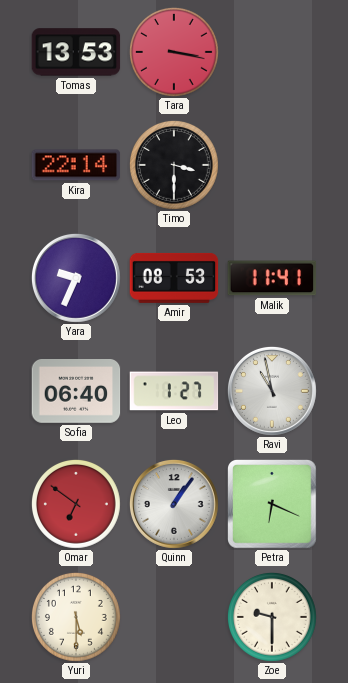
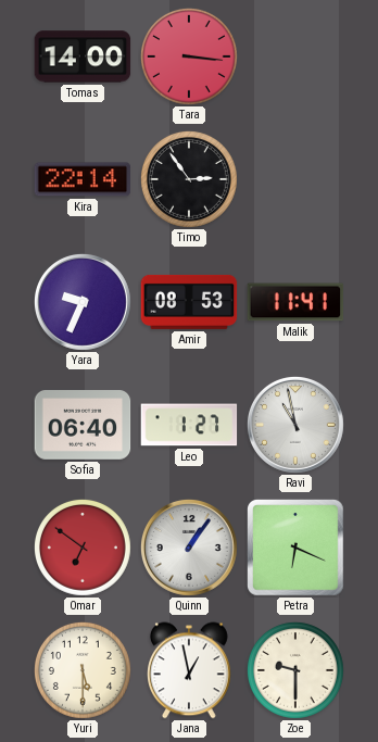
Tomas: 13:53 -> 14:00
Tara: 3:17 -> 3:16
Timo: 3:30 -> 2:54
Jana: none -> 12:58
